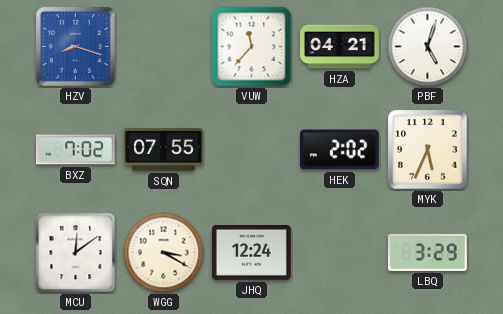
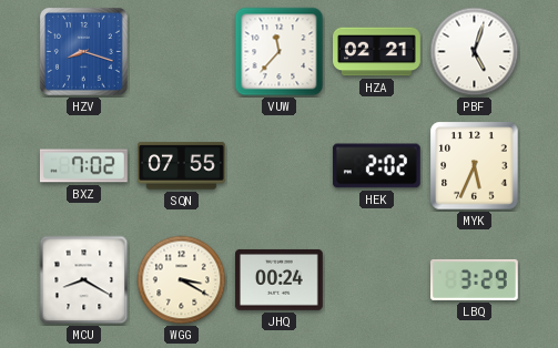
HZA: 04:21 -> 02:21
MCU: 12:09 -> 8:20
JHQ: 12:24 -> 00:24
